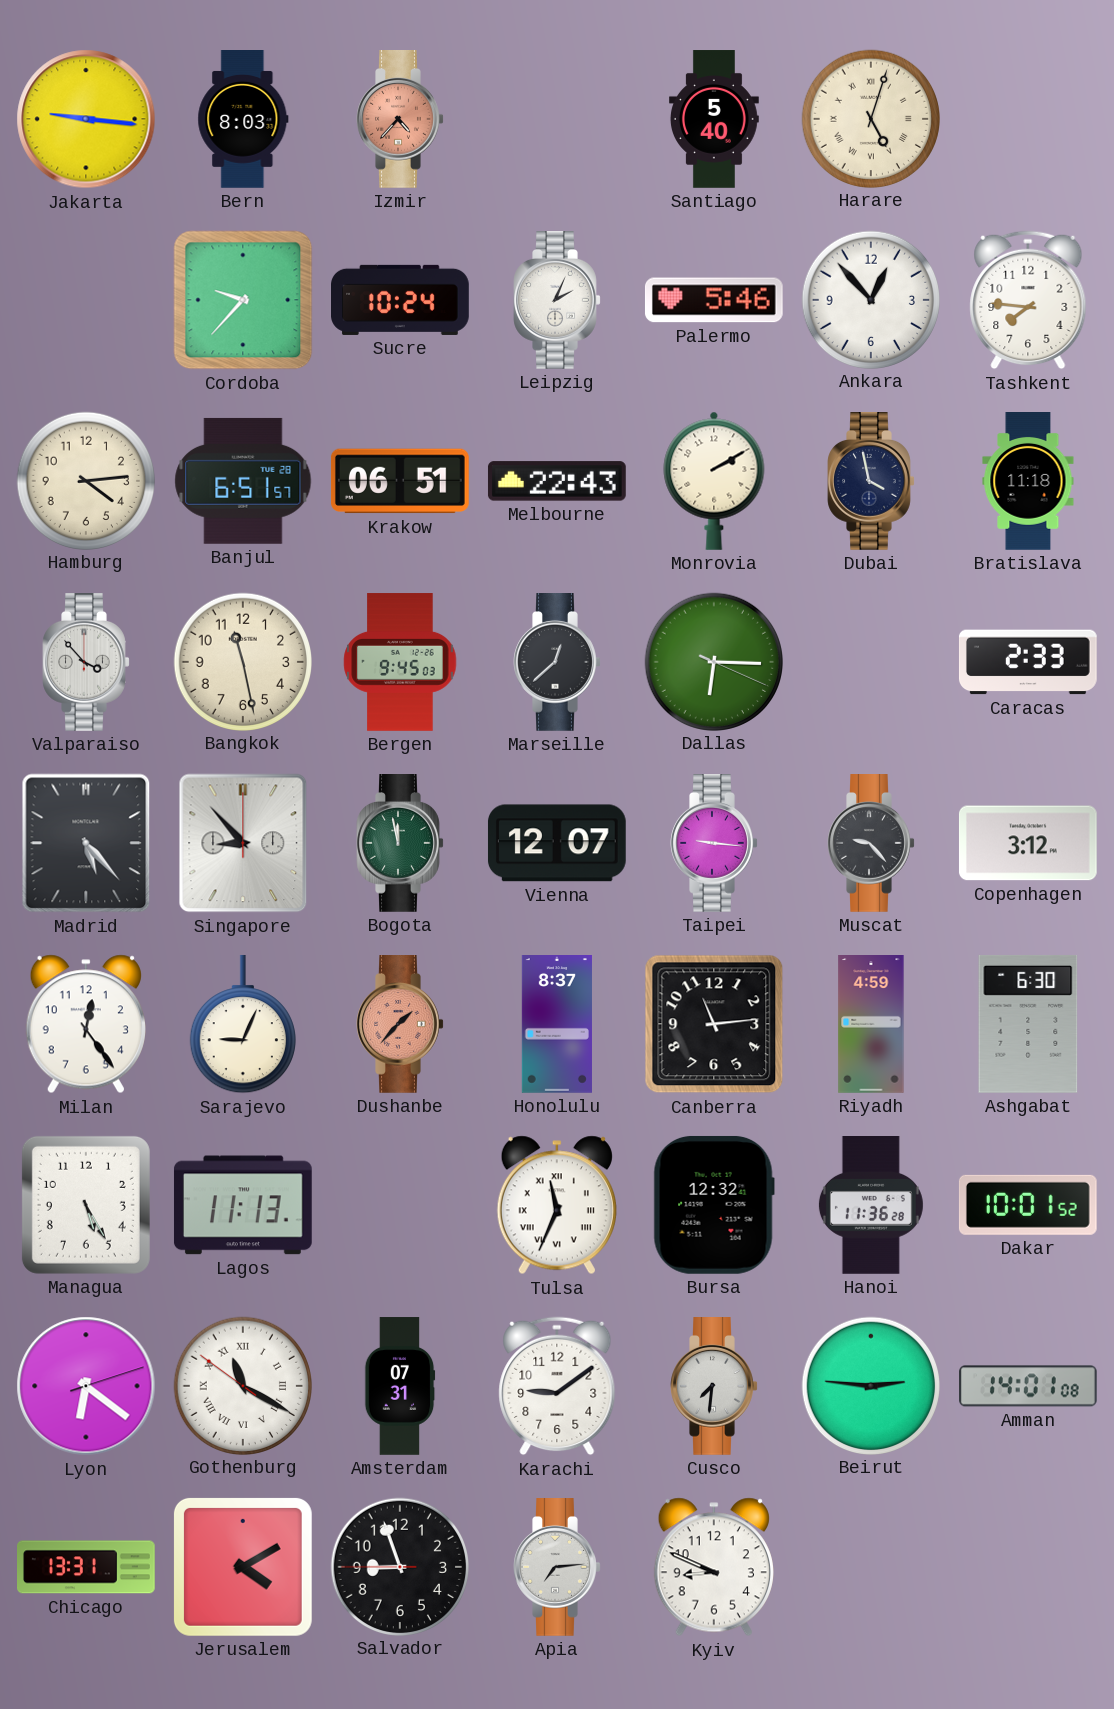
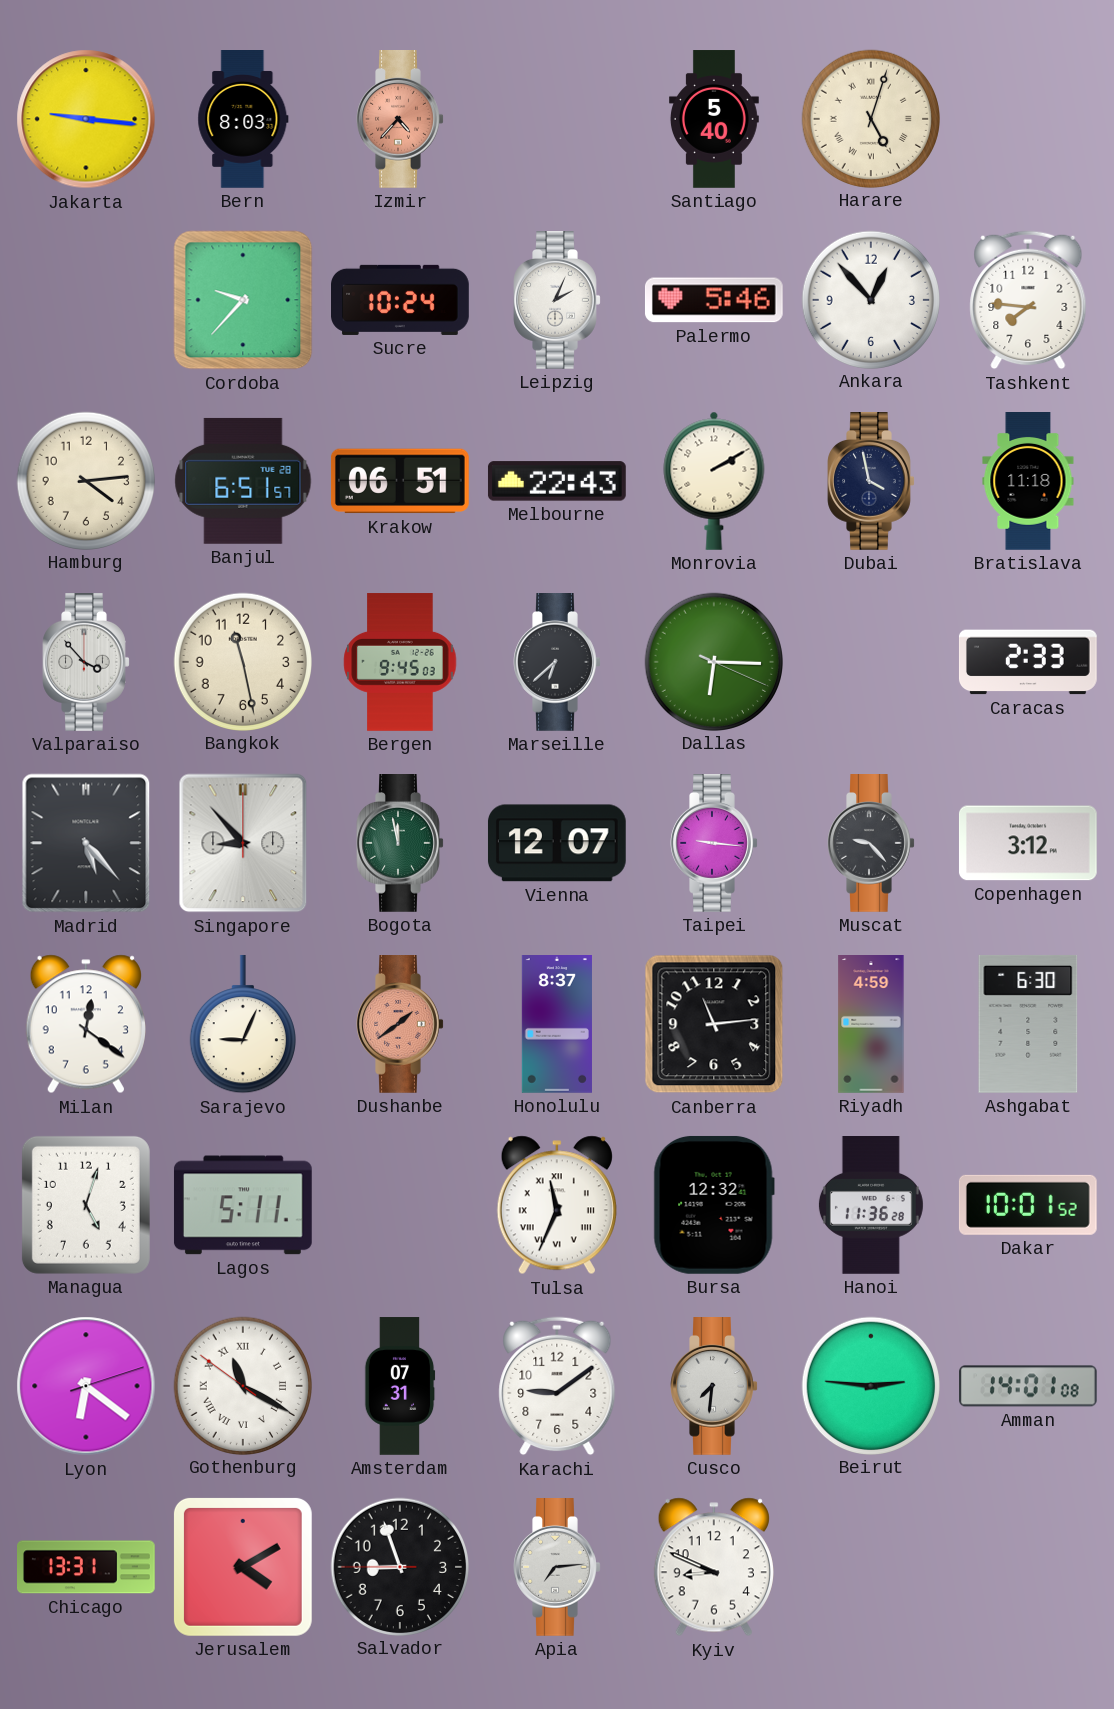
Marseille: 12:38 -> 6:38
Milan: 12:24 -> 12:21
Dushanbe: 1:37 -> 1:39
Managua: 5:25 -> 5:03
Lagos: 11:13 -> 5:11
